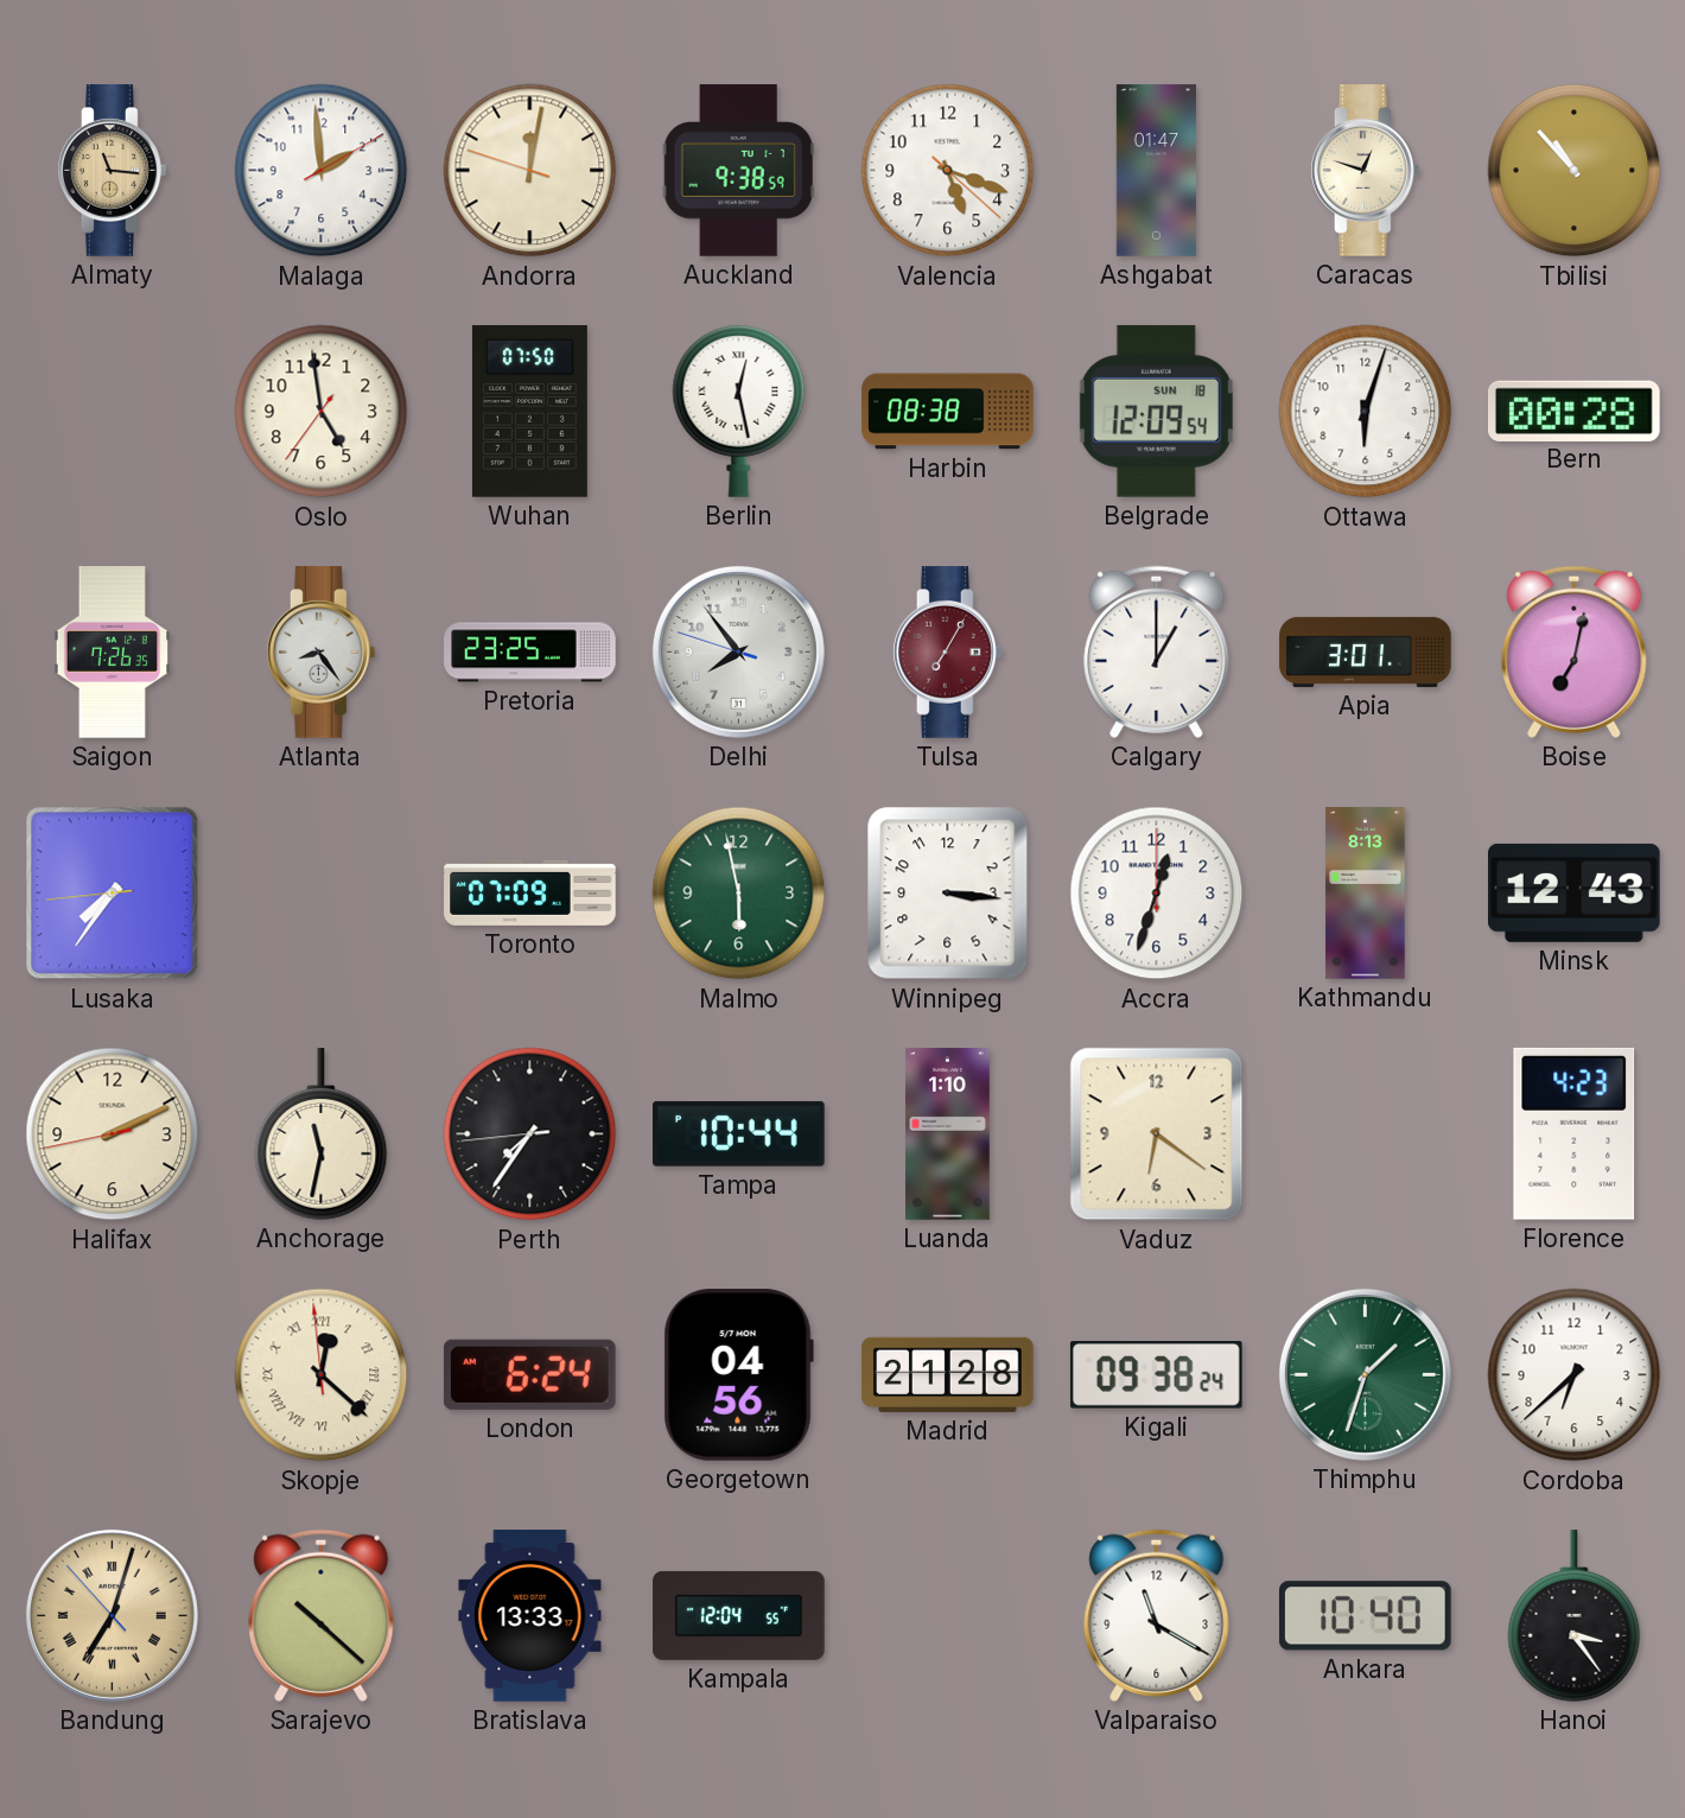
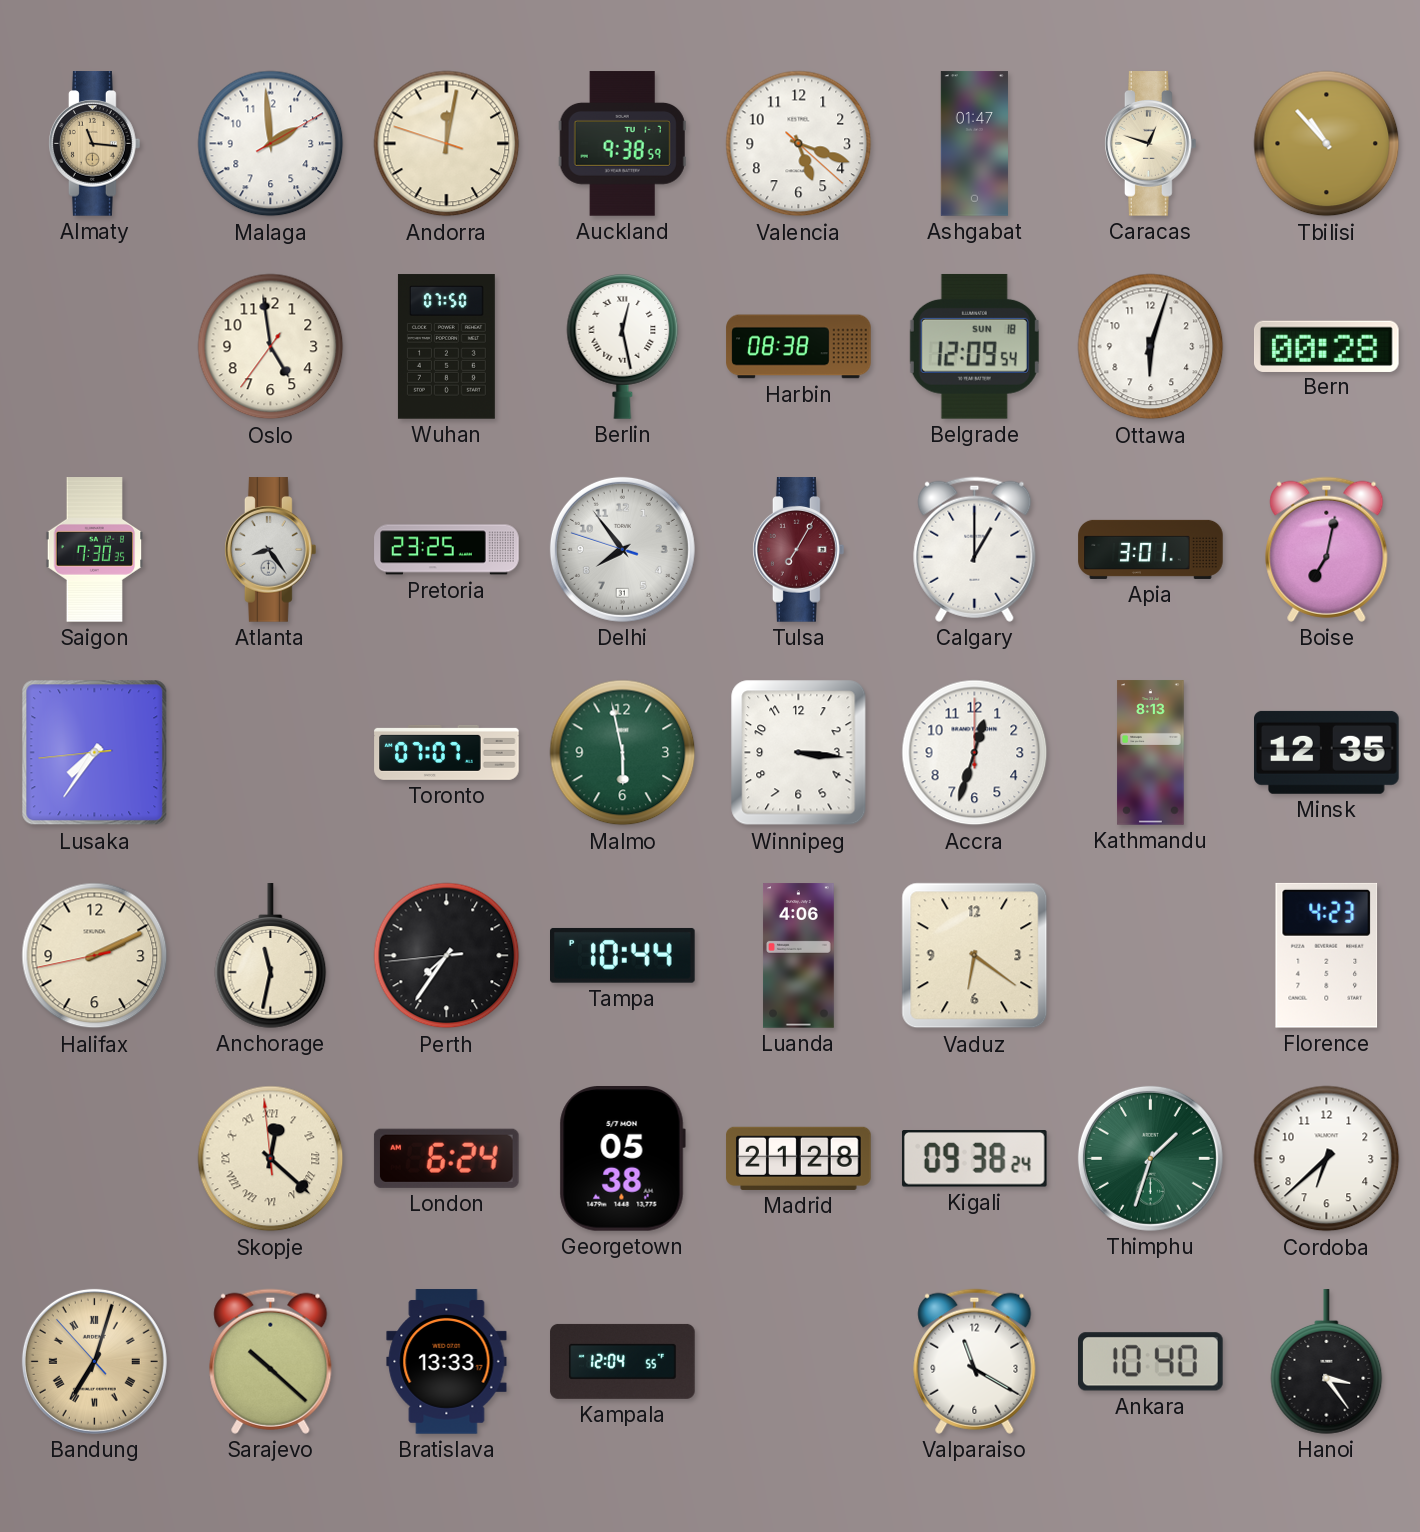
Saigon: 7:26 -> 7:30
Toronto: 07:09 -> 07:07
Minsk: 12:43 -> 12:35
Luanda: 1:10 -> 4:06
Georgetown: 04:56 -> 05:38
